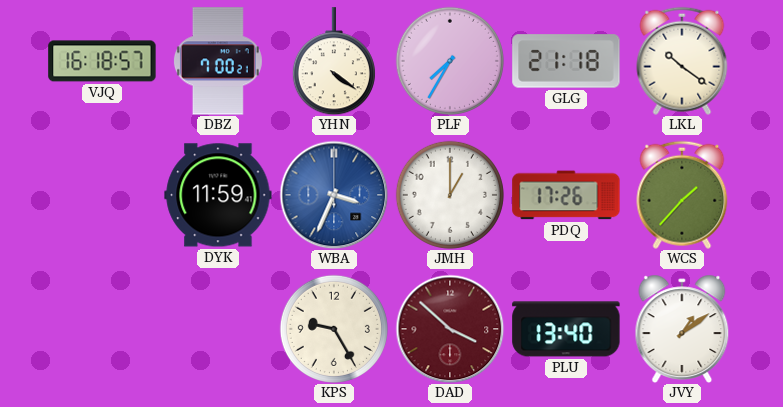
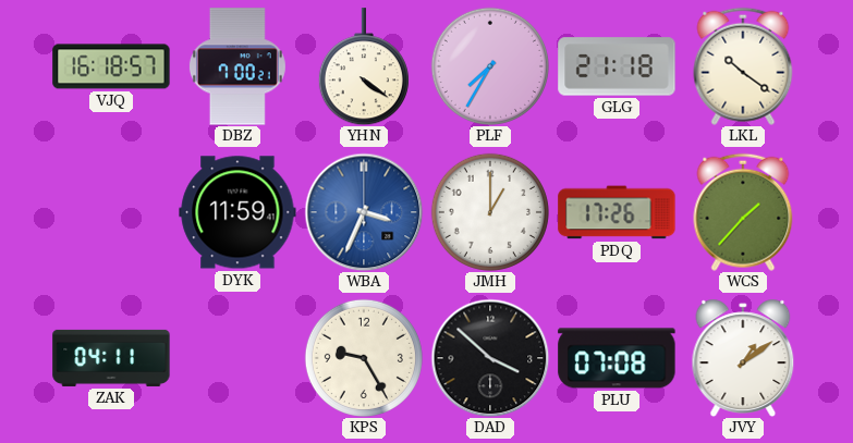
ZAK: none -> 04:11
DAD dial: burgundy -> black
PLU: 13:40 -> 07:08
